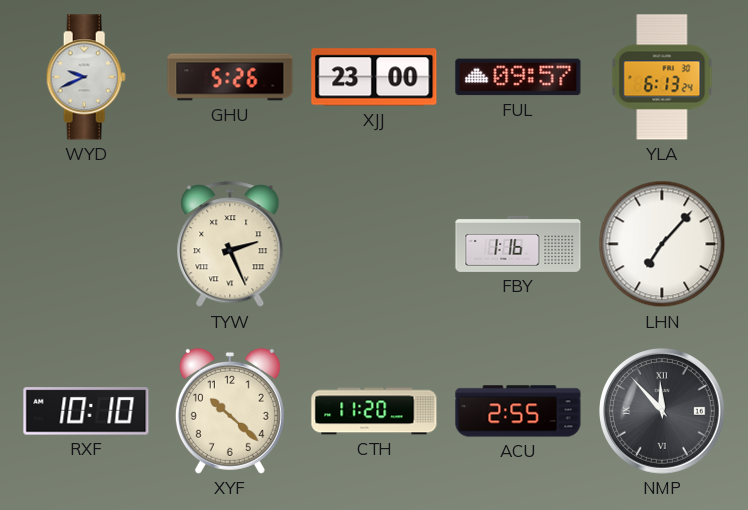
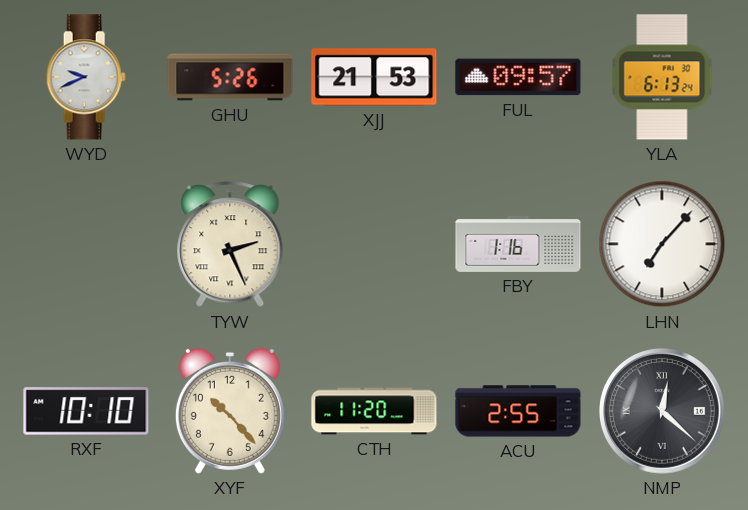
XJJ: 23:00 -> 21:53
XYF: 10:22 -> 10:23
NMP: 11:53 -> 12:22
